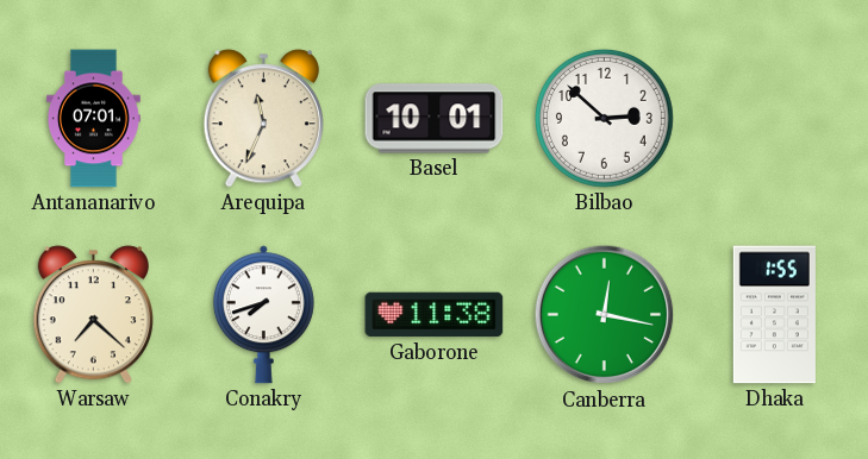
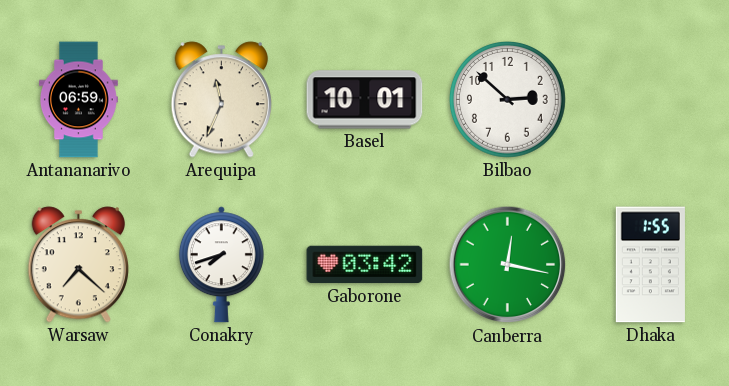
Antananarivo: 07:01 -> 06:59
Gaborone: 11:38 -> 03:42
